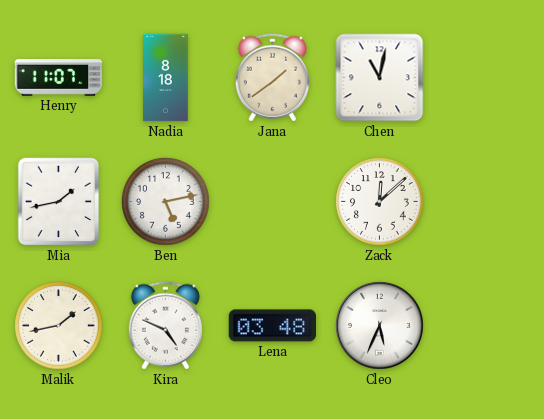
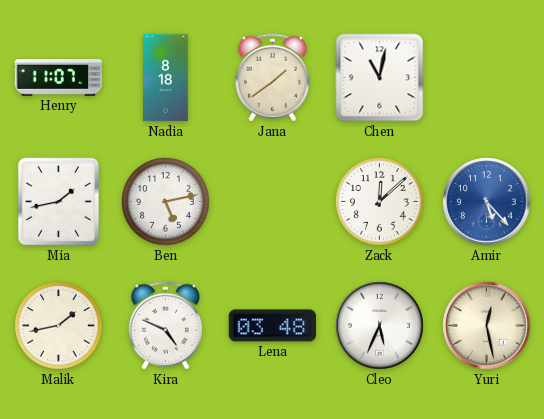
Amir: none -> 5:23
Yuri: none -> 12:28
